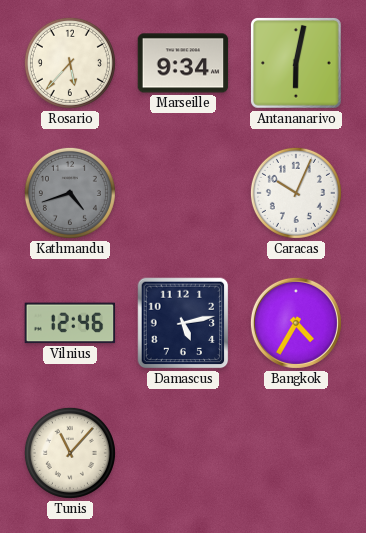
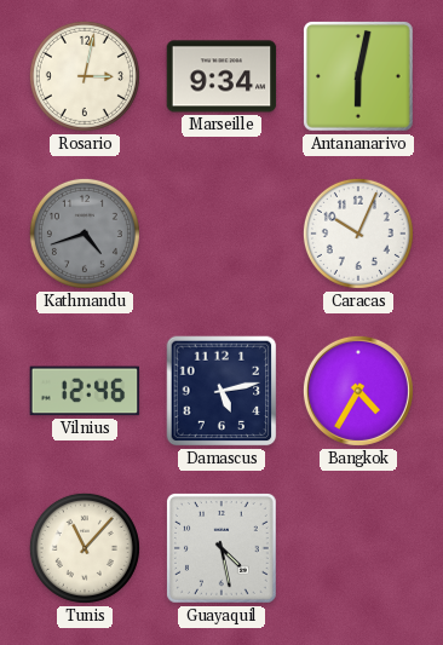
Rosario: 5:37 -> 3:02
Guayaquil: none -> 4:28
